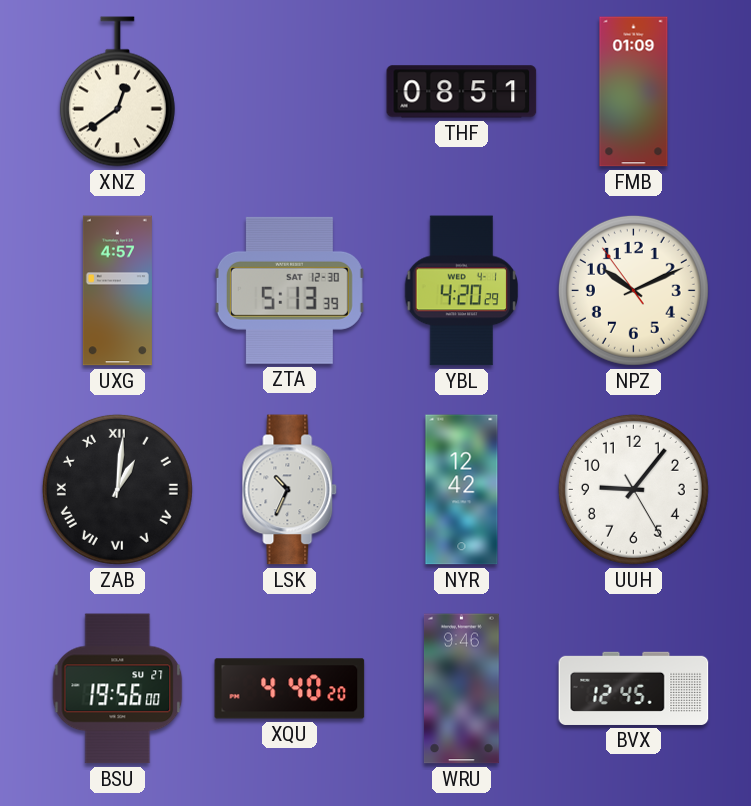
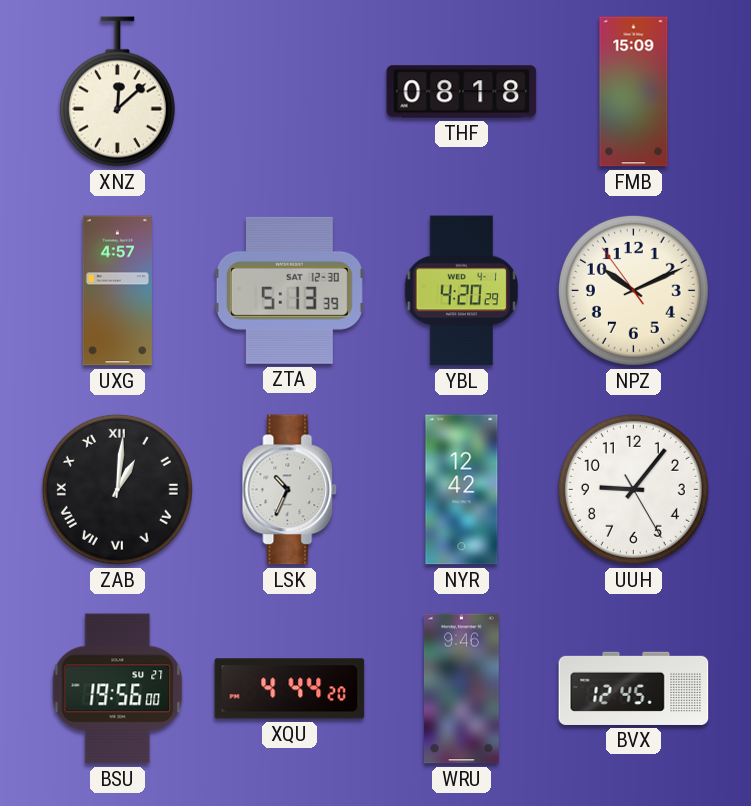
XNZ: 12:39 -> 12:08
THF: 08:51 -> 08:18
FMB: 01:09 -> 15:09
XQU: 4:40 -> 4:44
